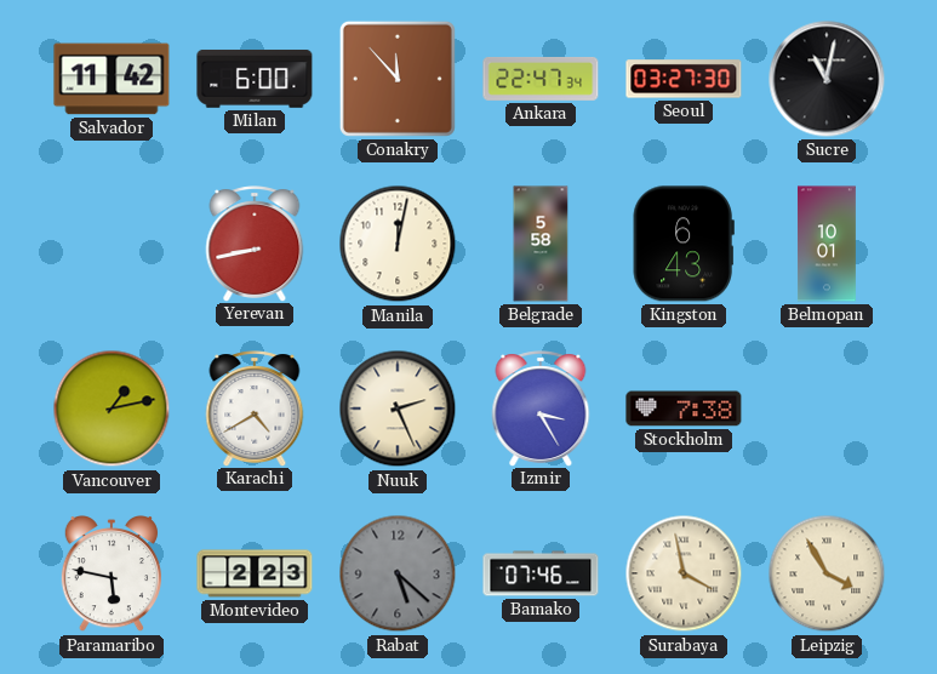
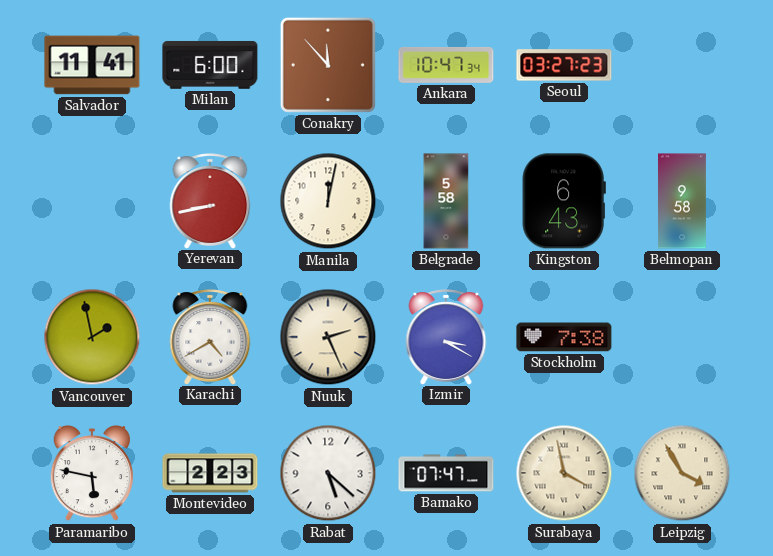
Salvador: 11:42 -> 11:41
Ankara: 22:47 -> 10:47
Seoul: 03:27:30 -> 03:27:23
Sucre: 11:02 -> none
Belmopan: 10:01 -> 9:58
Vancouver: 1:13 -> 1:58
Izmir: 3:25 -> 3:20
Rabat dial: grey -> white
Bamako: 07:46 -> 07:47
